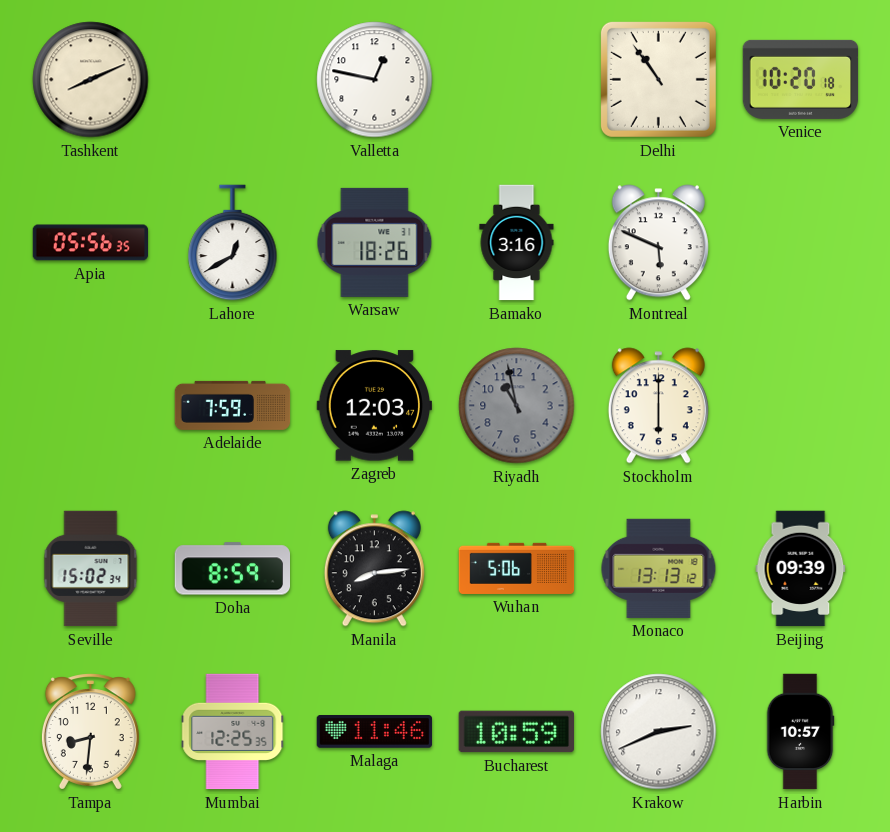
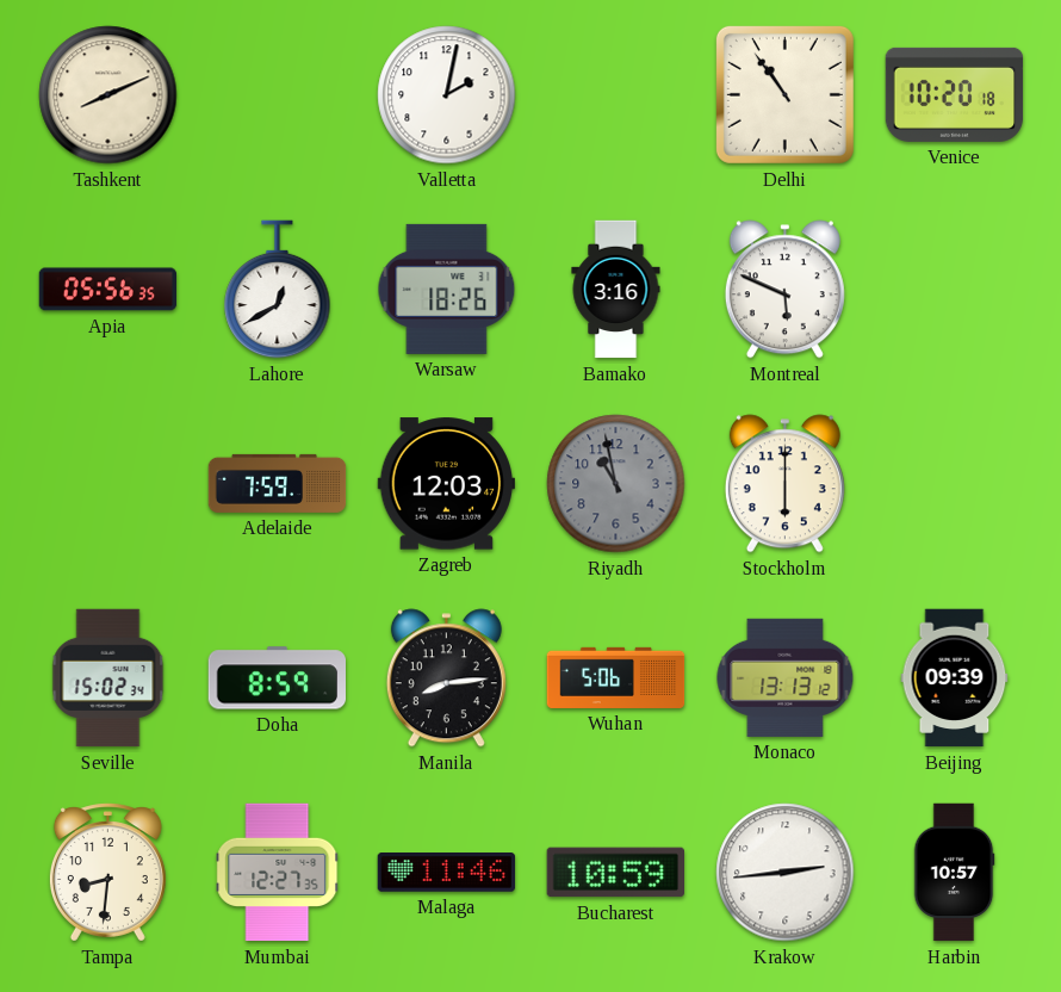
Valletta: 12:47 -> 2:02
Mumbai: 12:25 -> 12:27
Krakow: 2:41 -> 2:44
